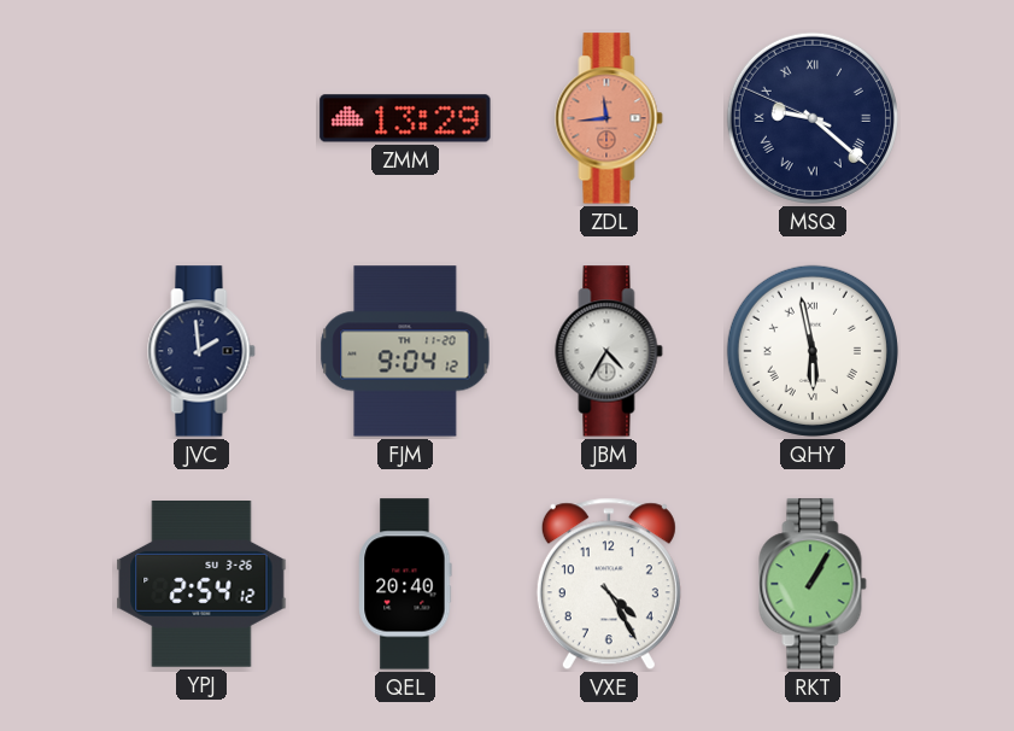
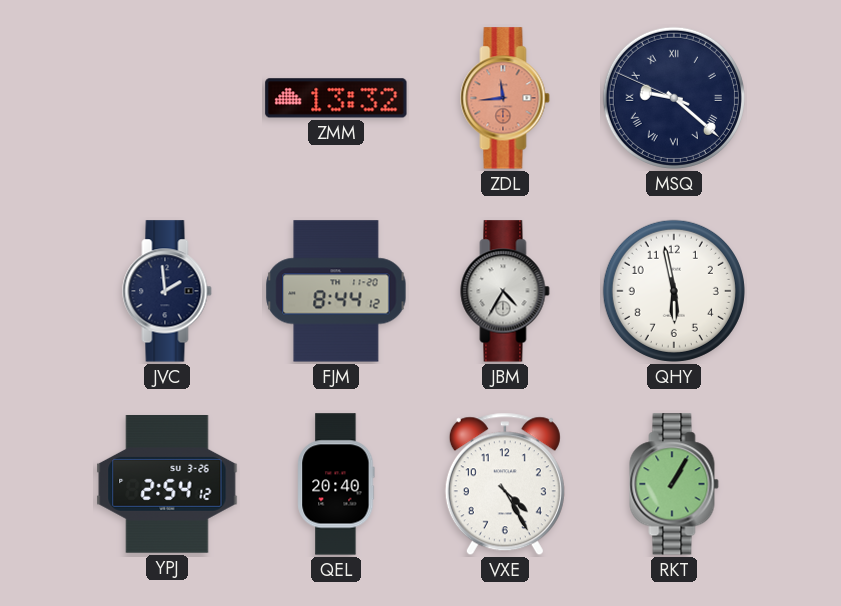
ZMM: 13:29 -> 13:32
FJM: 9:04 -> 8:44
QHY numerals: Roman -> Arabic
